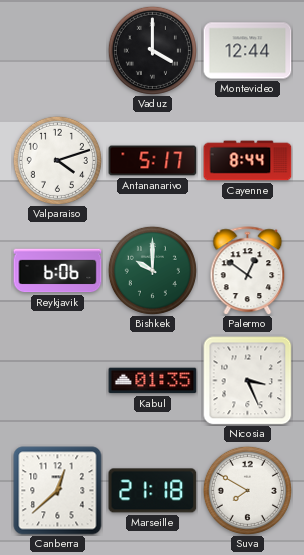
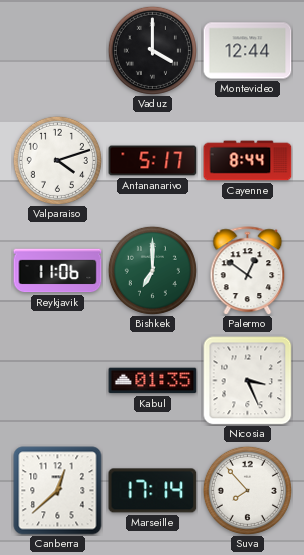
Reykjavik: 6:06 -> 11:06
Bishkek: 10:00 -> 7:00
Marseille: 21:18 -> 17:14
Suva: 7:50 -> 7:53
